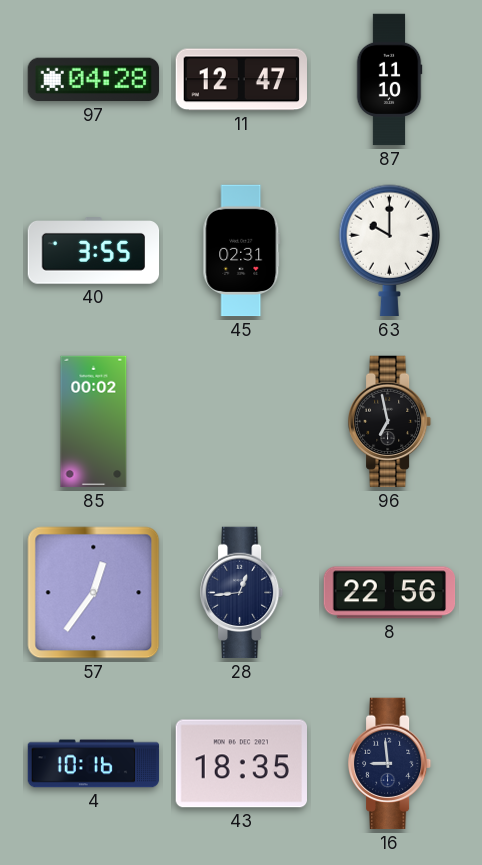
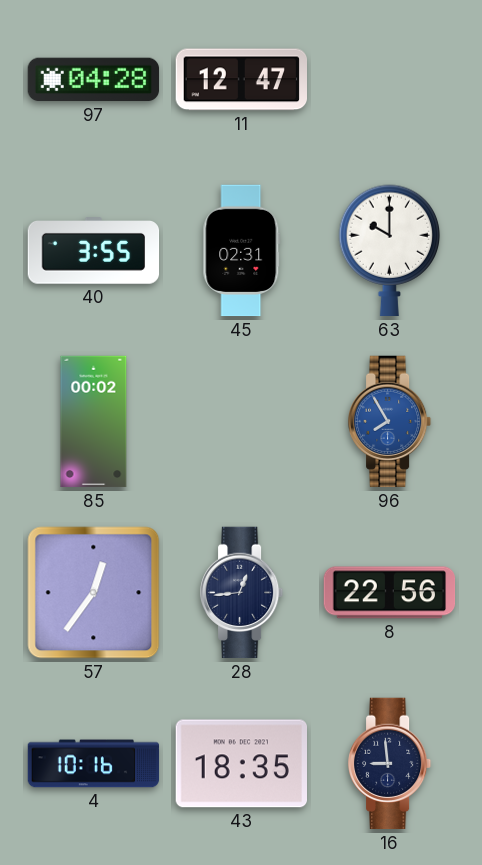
87: 11:10 -> none
96: 6:58 -> 7:55
96 dial: black -> blue
